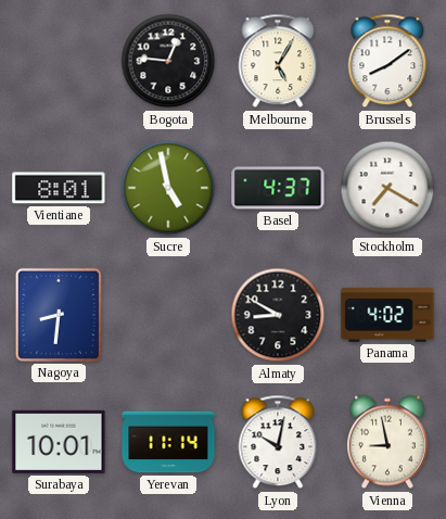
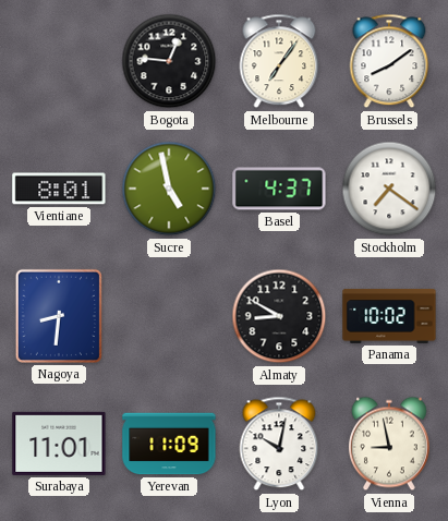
Melbourne: 5:05 -> 7:06
Stockholm: 7:20 -> 7:21
Panama: 4:02 -> 10:02
Surabaya: 10:01 -> 11:01
Yerevan: 11:14 -> 11:09
